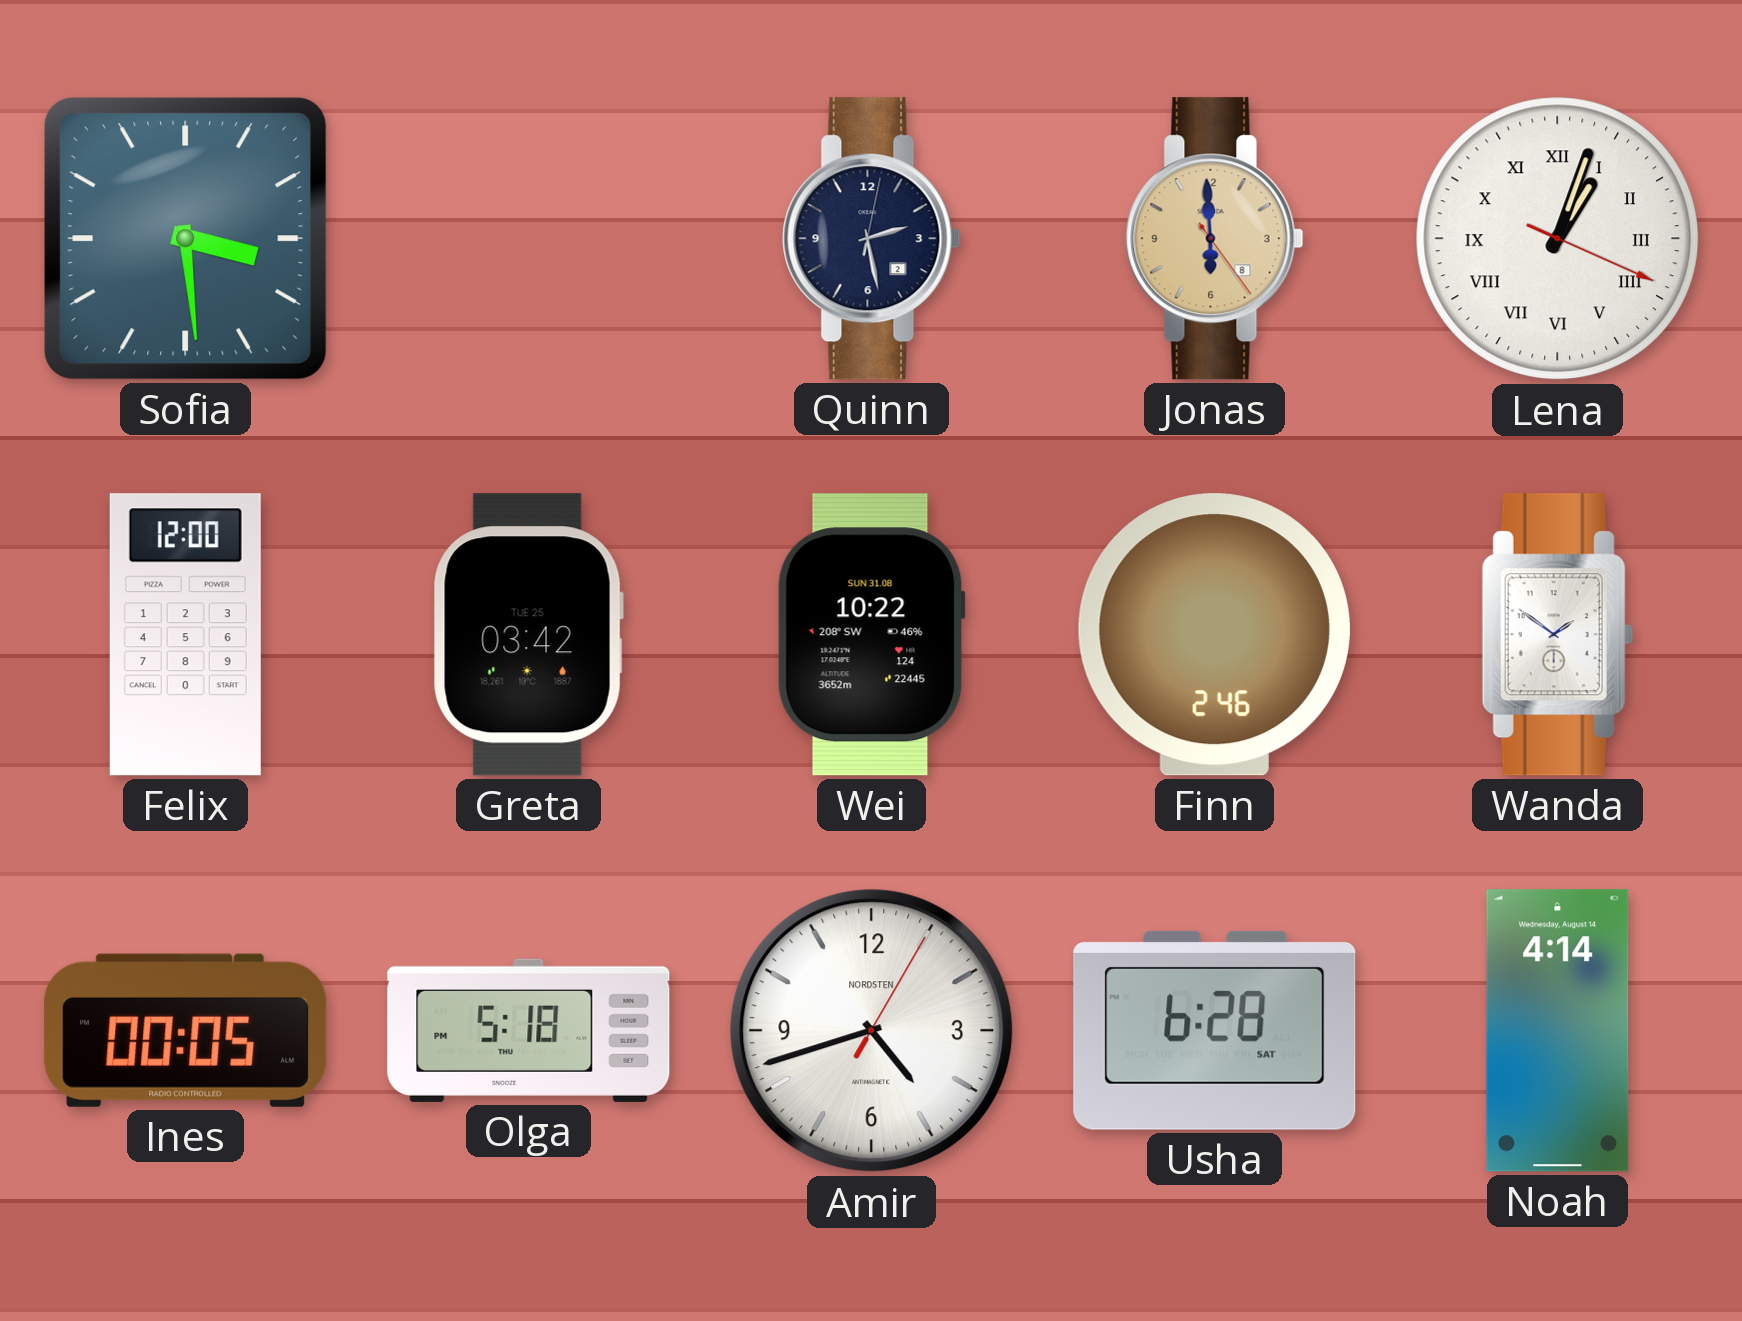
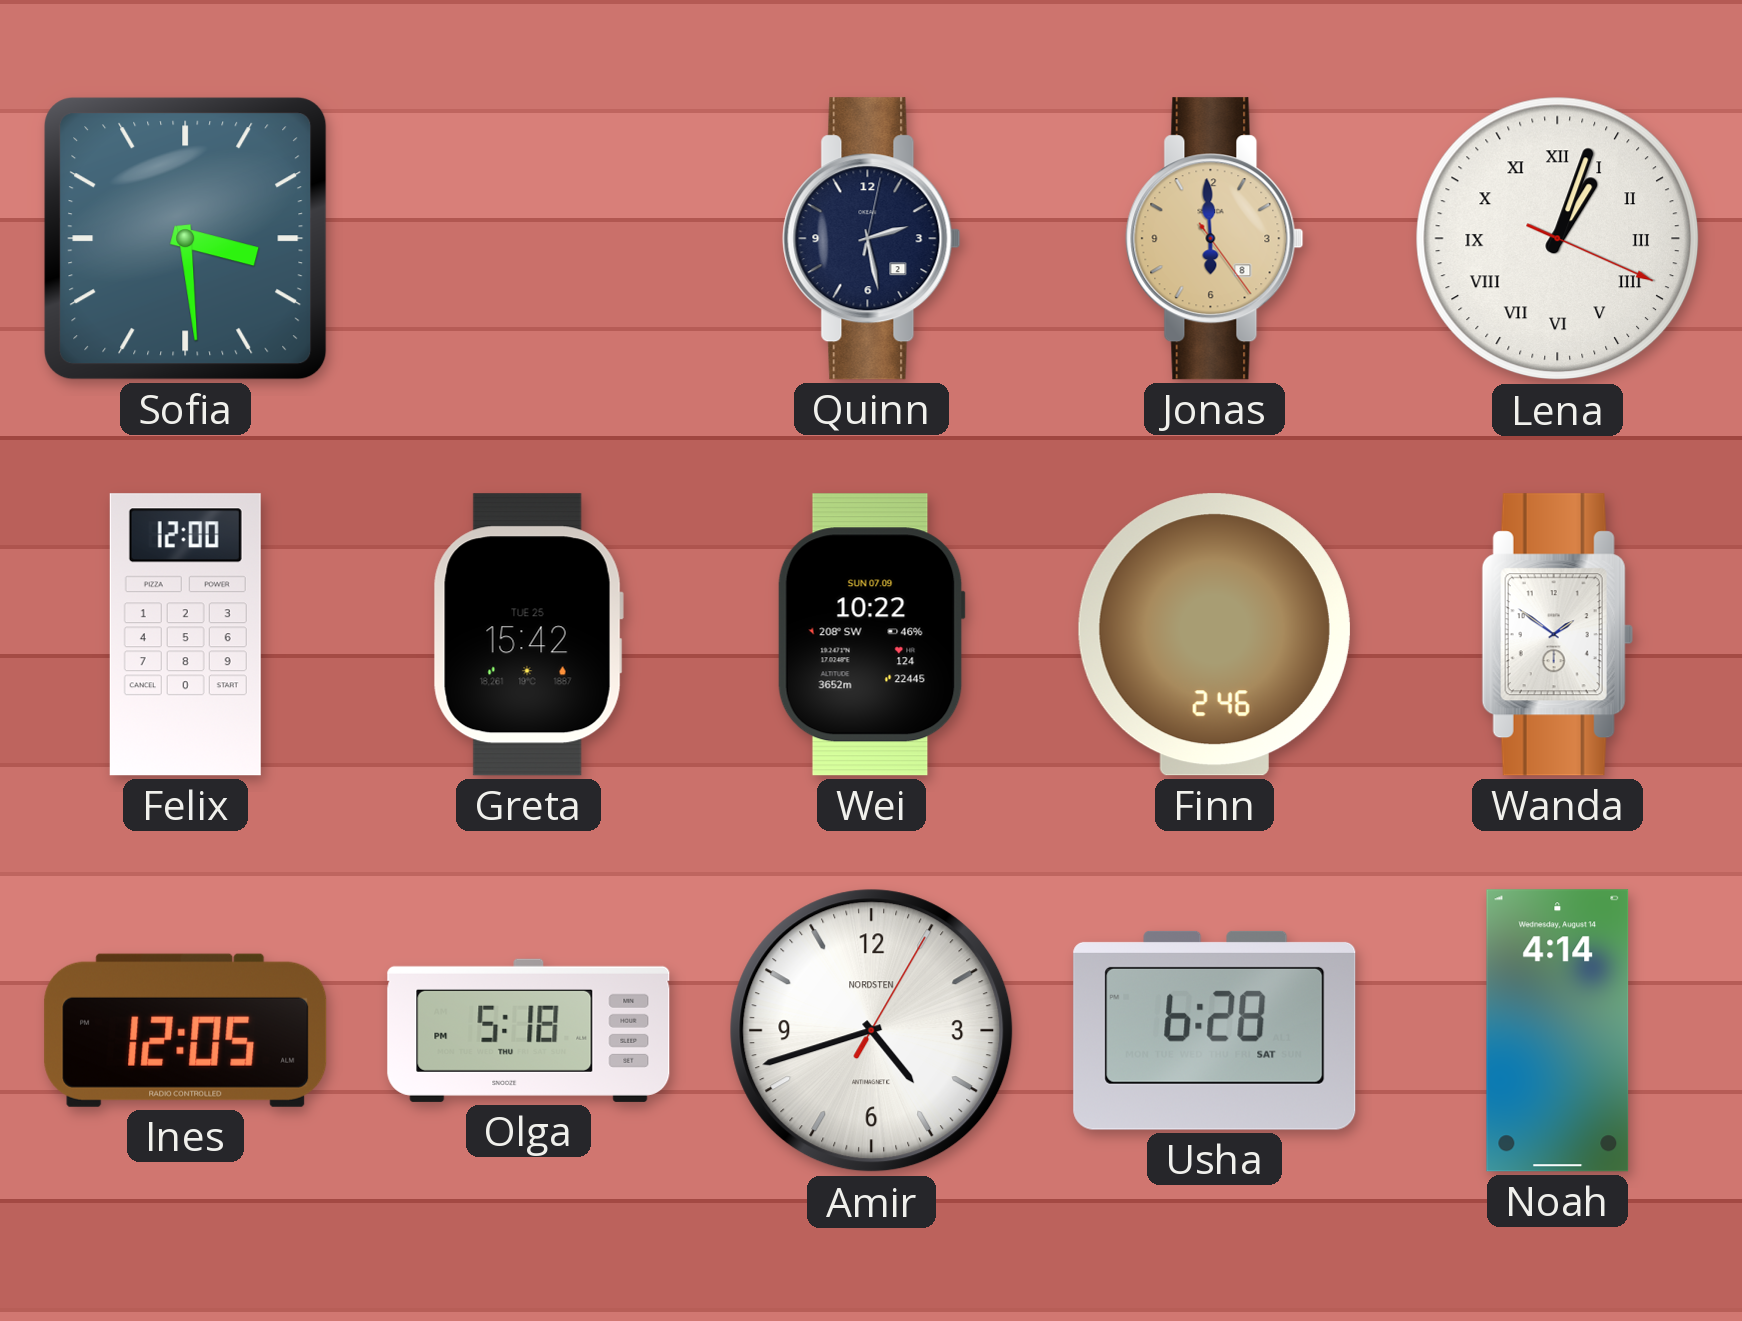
Greta: 03:42 -> 15:42
Wei date: SUN 31.08 -> SUN 07.09
Ines: 00:05 -> 12:05
